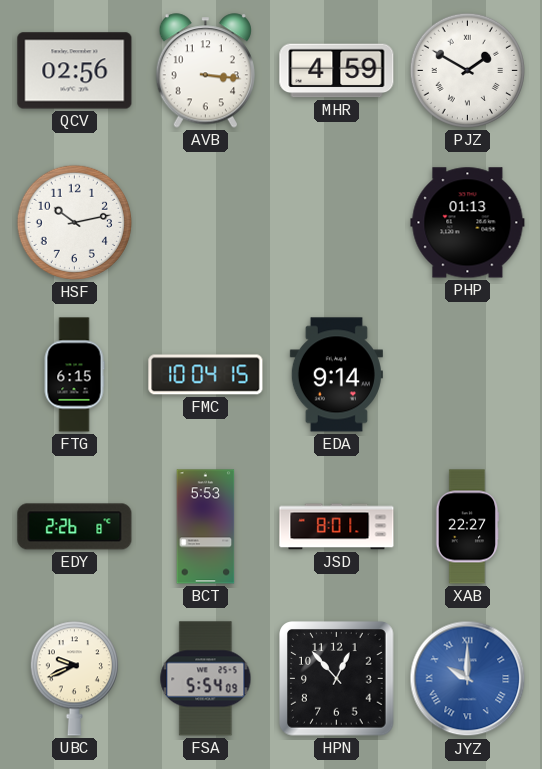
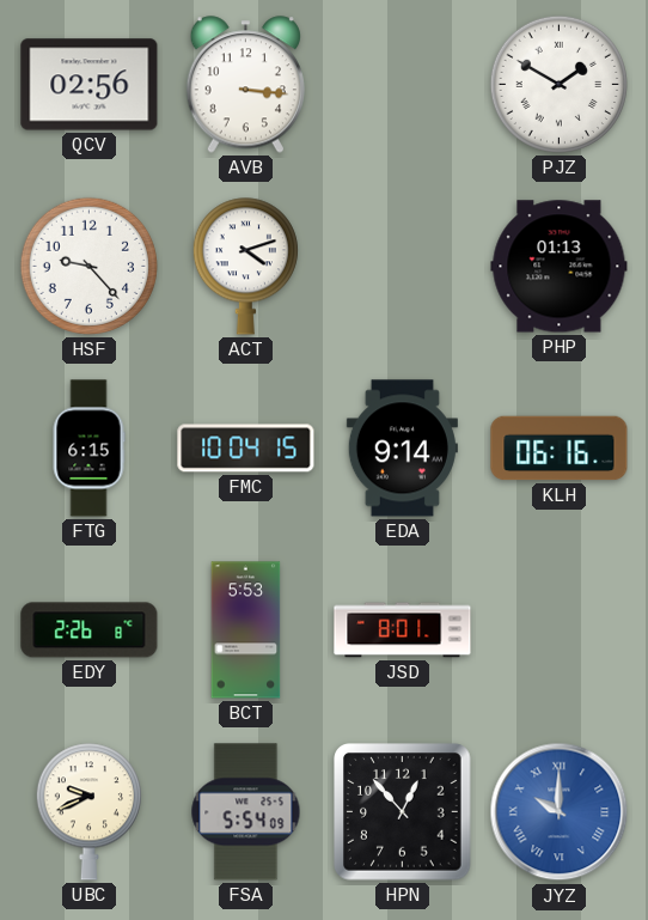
MHR: 4:59 -> none
HSF: 10:13 -> 9:23
ACT: none -> 4:12
KLH: none -> 06:16
XAB: 22:27 -> none
